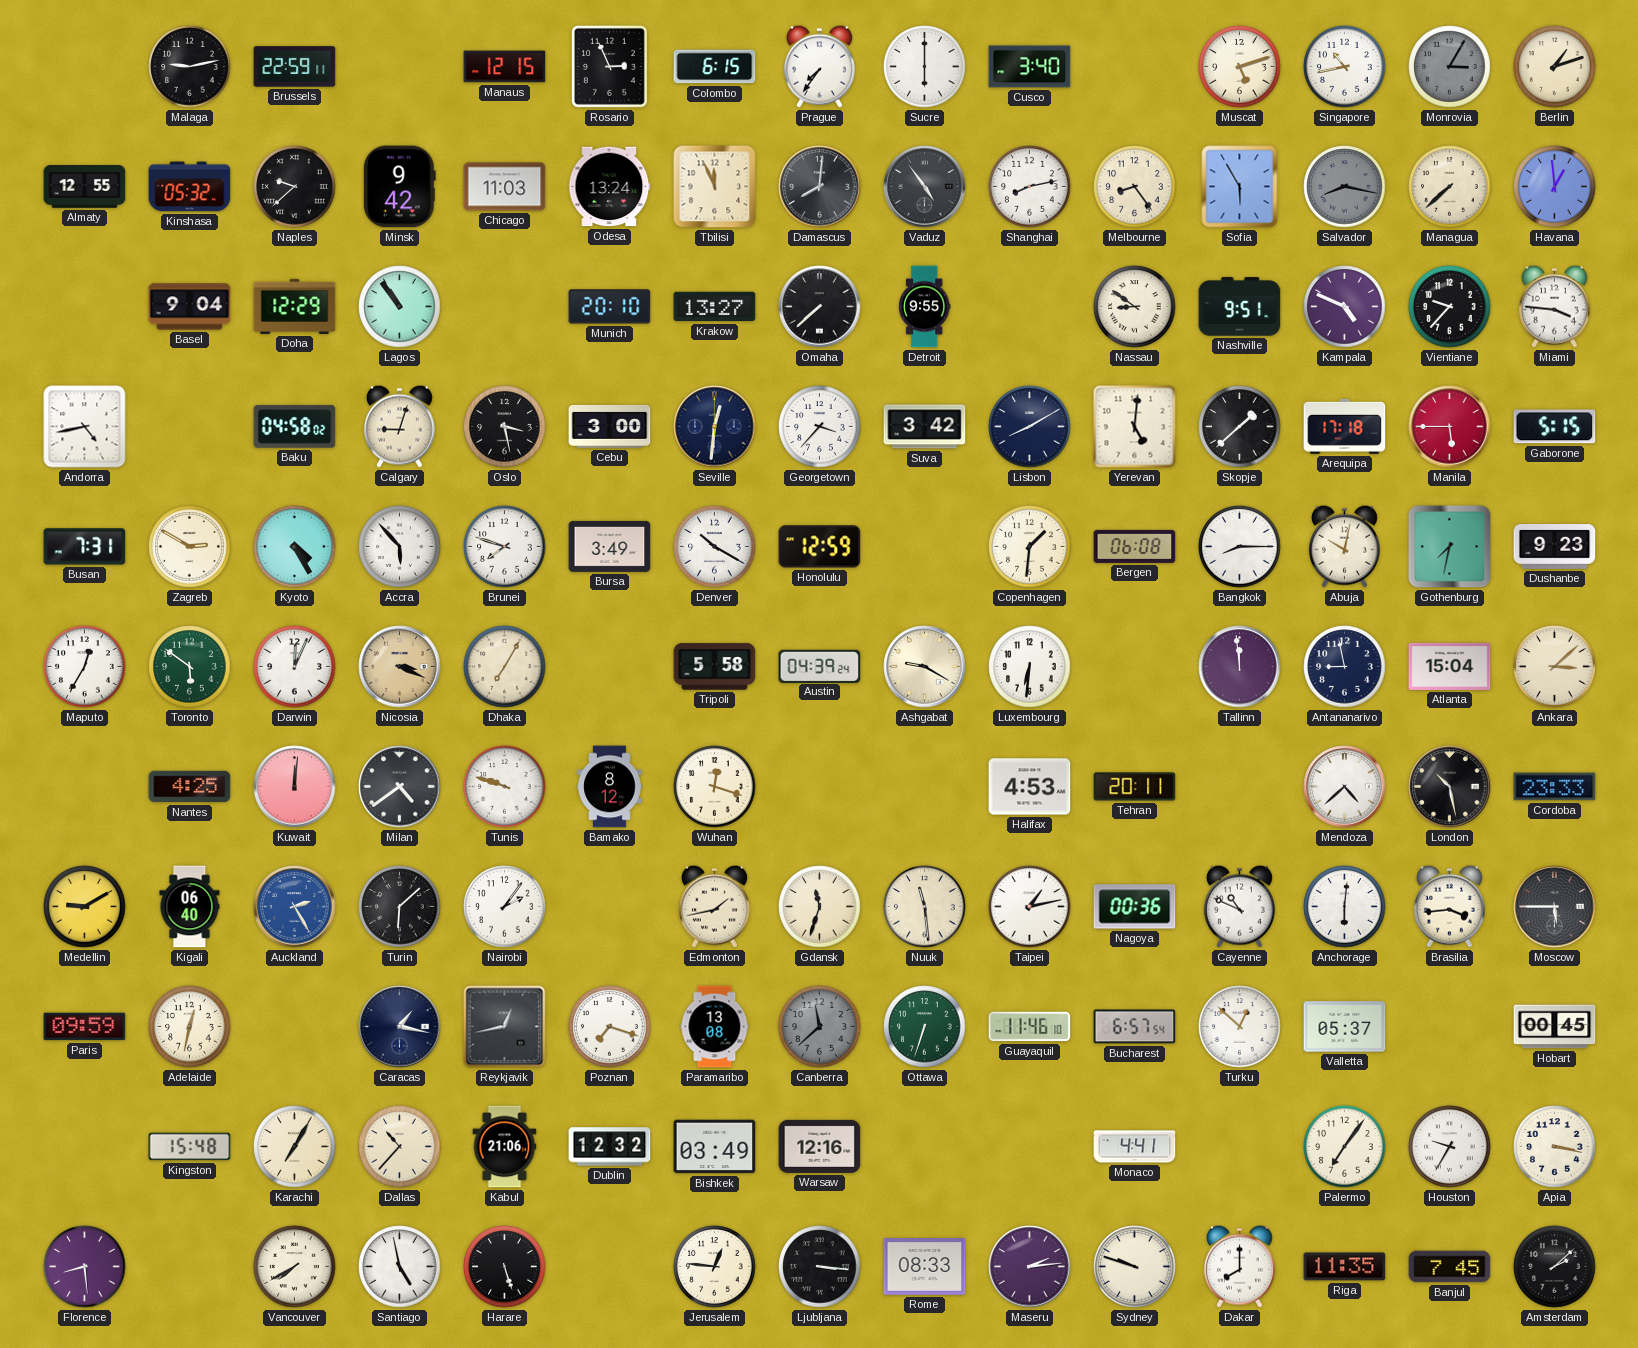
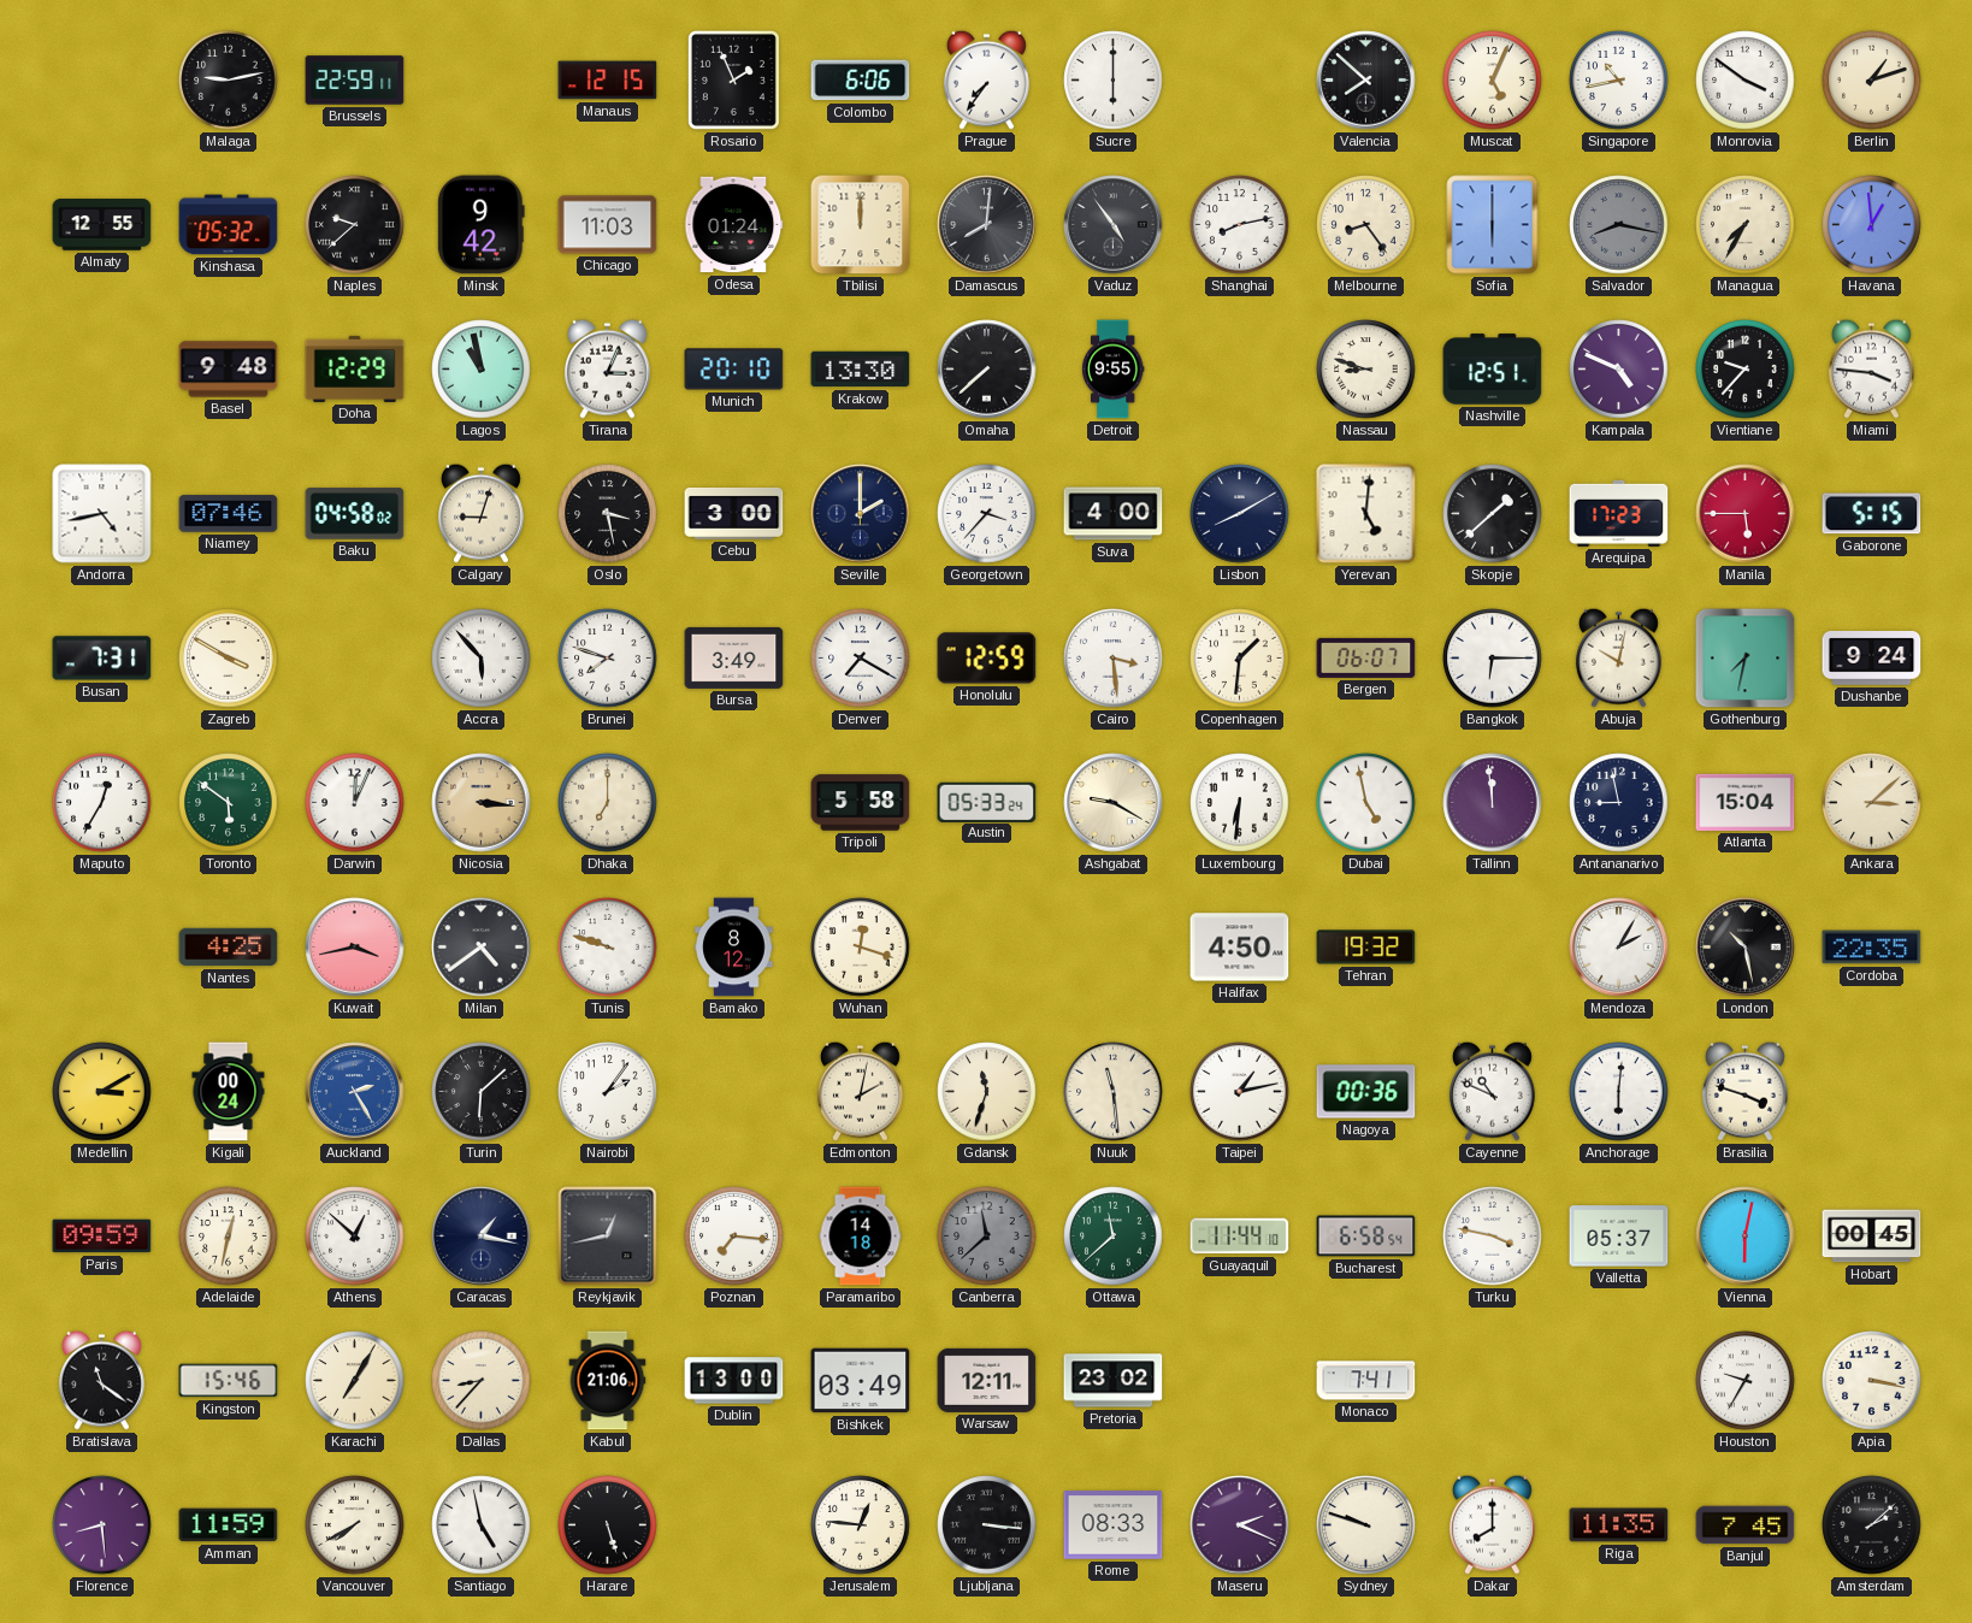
Rosario: 2:56 -> 1:56
Colombo: 6:15 -> 6:06
Cusco: 3:40 -> none
Valencia: none -> 7:52
Muscat: 5:12 -> 5:04
Monrovia: 3:05 -> 3:51
Monrovia dial: grey -> white
Odesa: 13:24 -> 01:24
Tbilisi: 11:56 -> 12:00
Sofia: 5:55 -> 6:00
Managua: 7:38 -> 7:35
Basel: 9:04 -> 9:48
Lagos: 10:54 -> 10:58
Tirana: none -> 3:04
Krakow: 13:27 -> 13:30
Nassau: 8:51 -> 8:48
Nashville: 9:51 -> 12:51
Niamey: none -> 07:46
Seville: 12:31 -> 2:00
Suva: 3:42 -> 4:00
Arequipa: 17:18 -> 17:23
Zagreb: 2:50 -> 3:50
Kyoto: 4:25 -> none
Denver: 10:20 -> 7:20
Cairo: none -> 3:29
Bergen: 06:08 -> 06:07
Bangkok: 8:15 -> 6:15
Dushanbe: 9:23 -> 9:24
Nicosia: 3:19 -> 3:16
Dhaka: 7:05 -> 7:00
Austin: 04:39 -> 05:33
Dubai: none -> 4:58
Kuwait: 12:01 -> 3:43
Halifax: 4:53 -> 4:50
Tehran: 20:11 -> 19:32
Mendoza: 4:38 -> 2:05
Cordoba: 23:33 -> 22:35
Medellin: 9:10 -> 3:10
Kigali: 06:40 -> 00:24
Edmonton: 1:43 -> 2:02
Brasilia: 3:44 -> 3:48
Moscow: 5:45 -> none
Athens: none -> 12:52
Poznan: 7:18 -> 7:16
Paramaribo: 13:08 -> 14:18
Ottawa: 6:33 -> 11:38
Guayaquil: 11:46 -> 11:44
Bucharest: 6:57 -> 6:58
Turku: 12:52 -> 3:47
Vienna: none -> 6:02
Bratislava: none -> 11:21
Kingston: 15:48 -> 15:46
Dallas: 10:37 -> 8:37
Dublin: 12:32 -> 13:00
Warsaw: 12:16 -> 12:11
Pretoria: none -> 23:02
Monaco: 4:41 -> 7:41
Palermo: 7:06 -> none
Amman: none -> 11:59
Maseru: 2:14 -> 2:19
